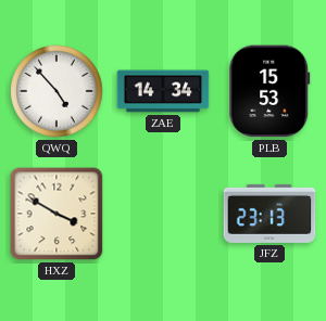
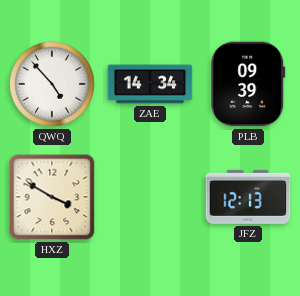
PLB: 15:53 -> 09:39
JFZ: 23:13 -> 12:13
